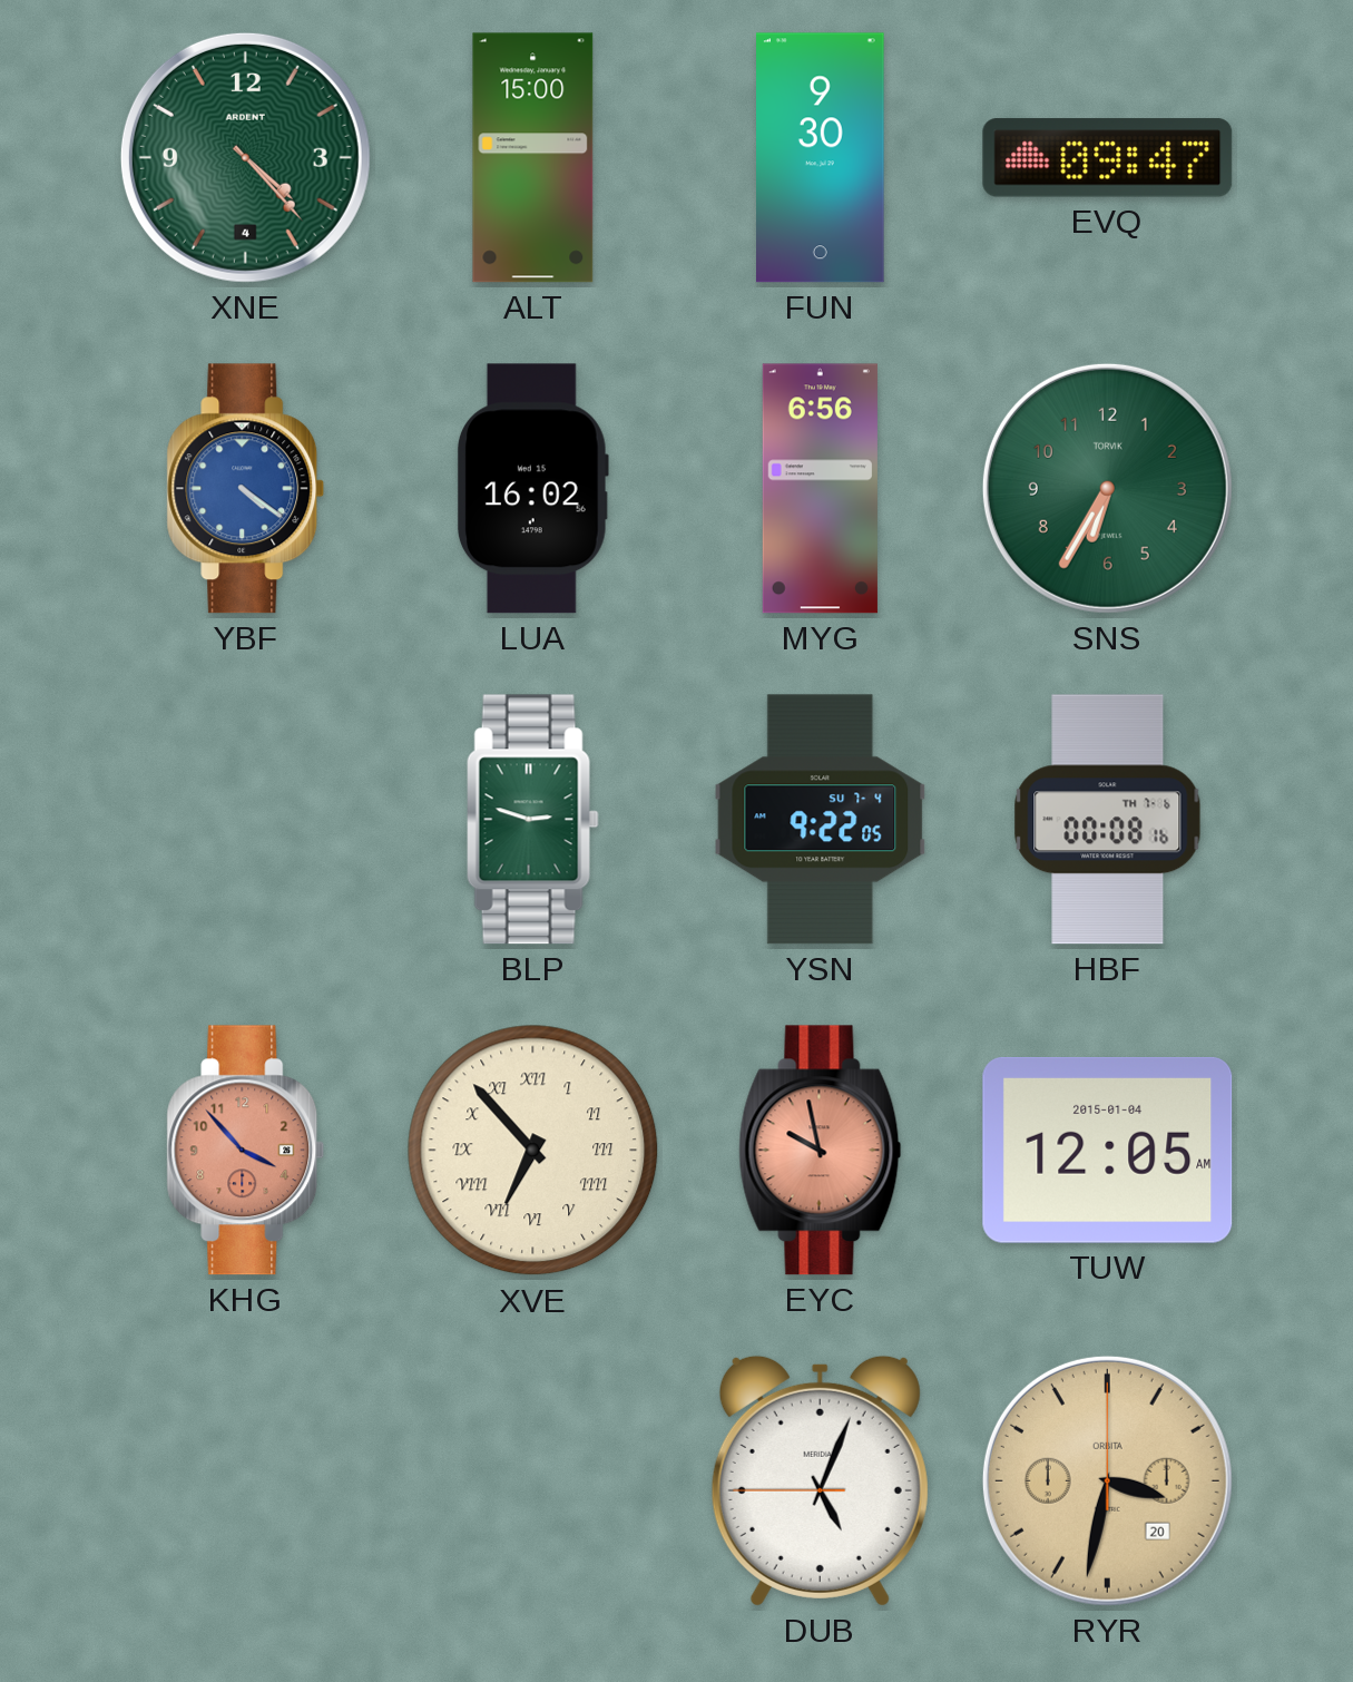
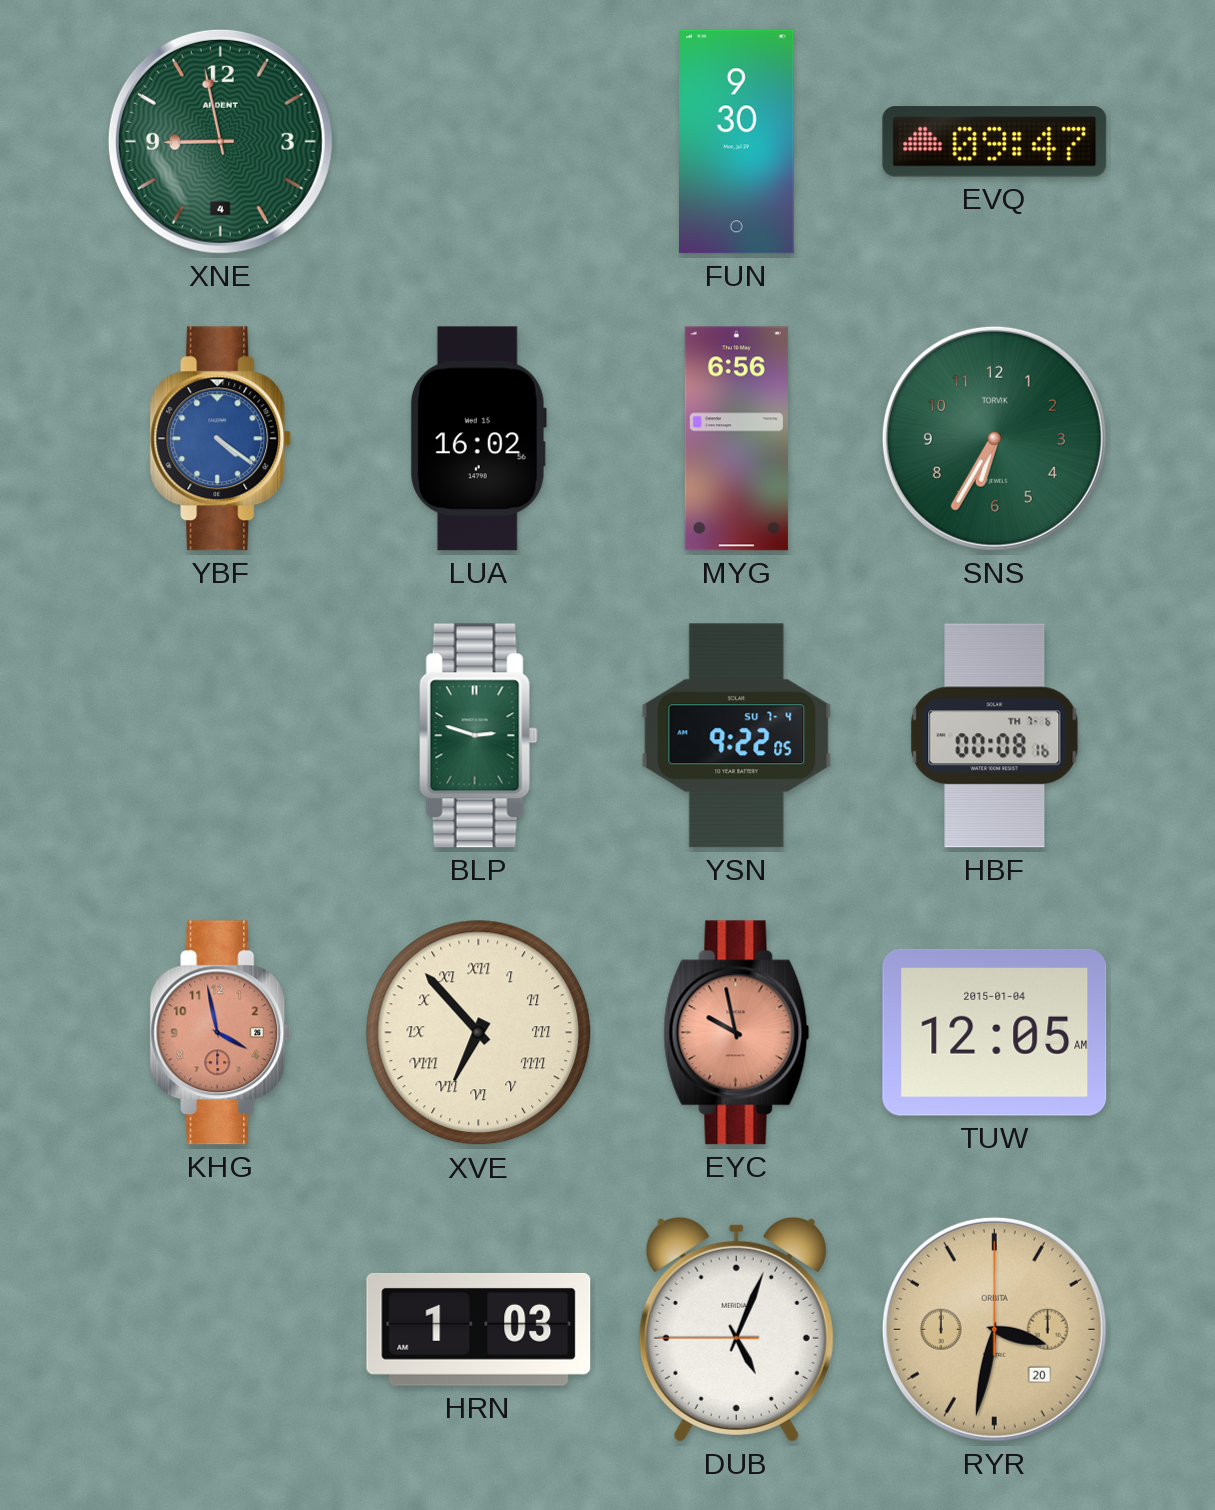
XNE: 4:23 -> 8:58
ALT: 15:00 -> none
KHG: 3:53 -> 3:58
HRN: none -> 1:03
